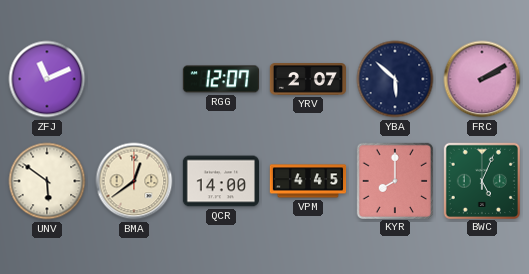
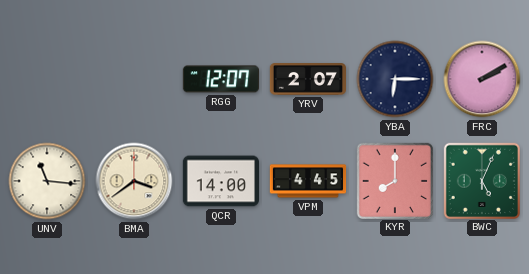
ZFJ: 11:11 -> none
YBA: 5:52 -> 6:15
UNV: 5:51 -> 11:16
BMA: 12:39 -> 3:39
